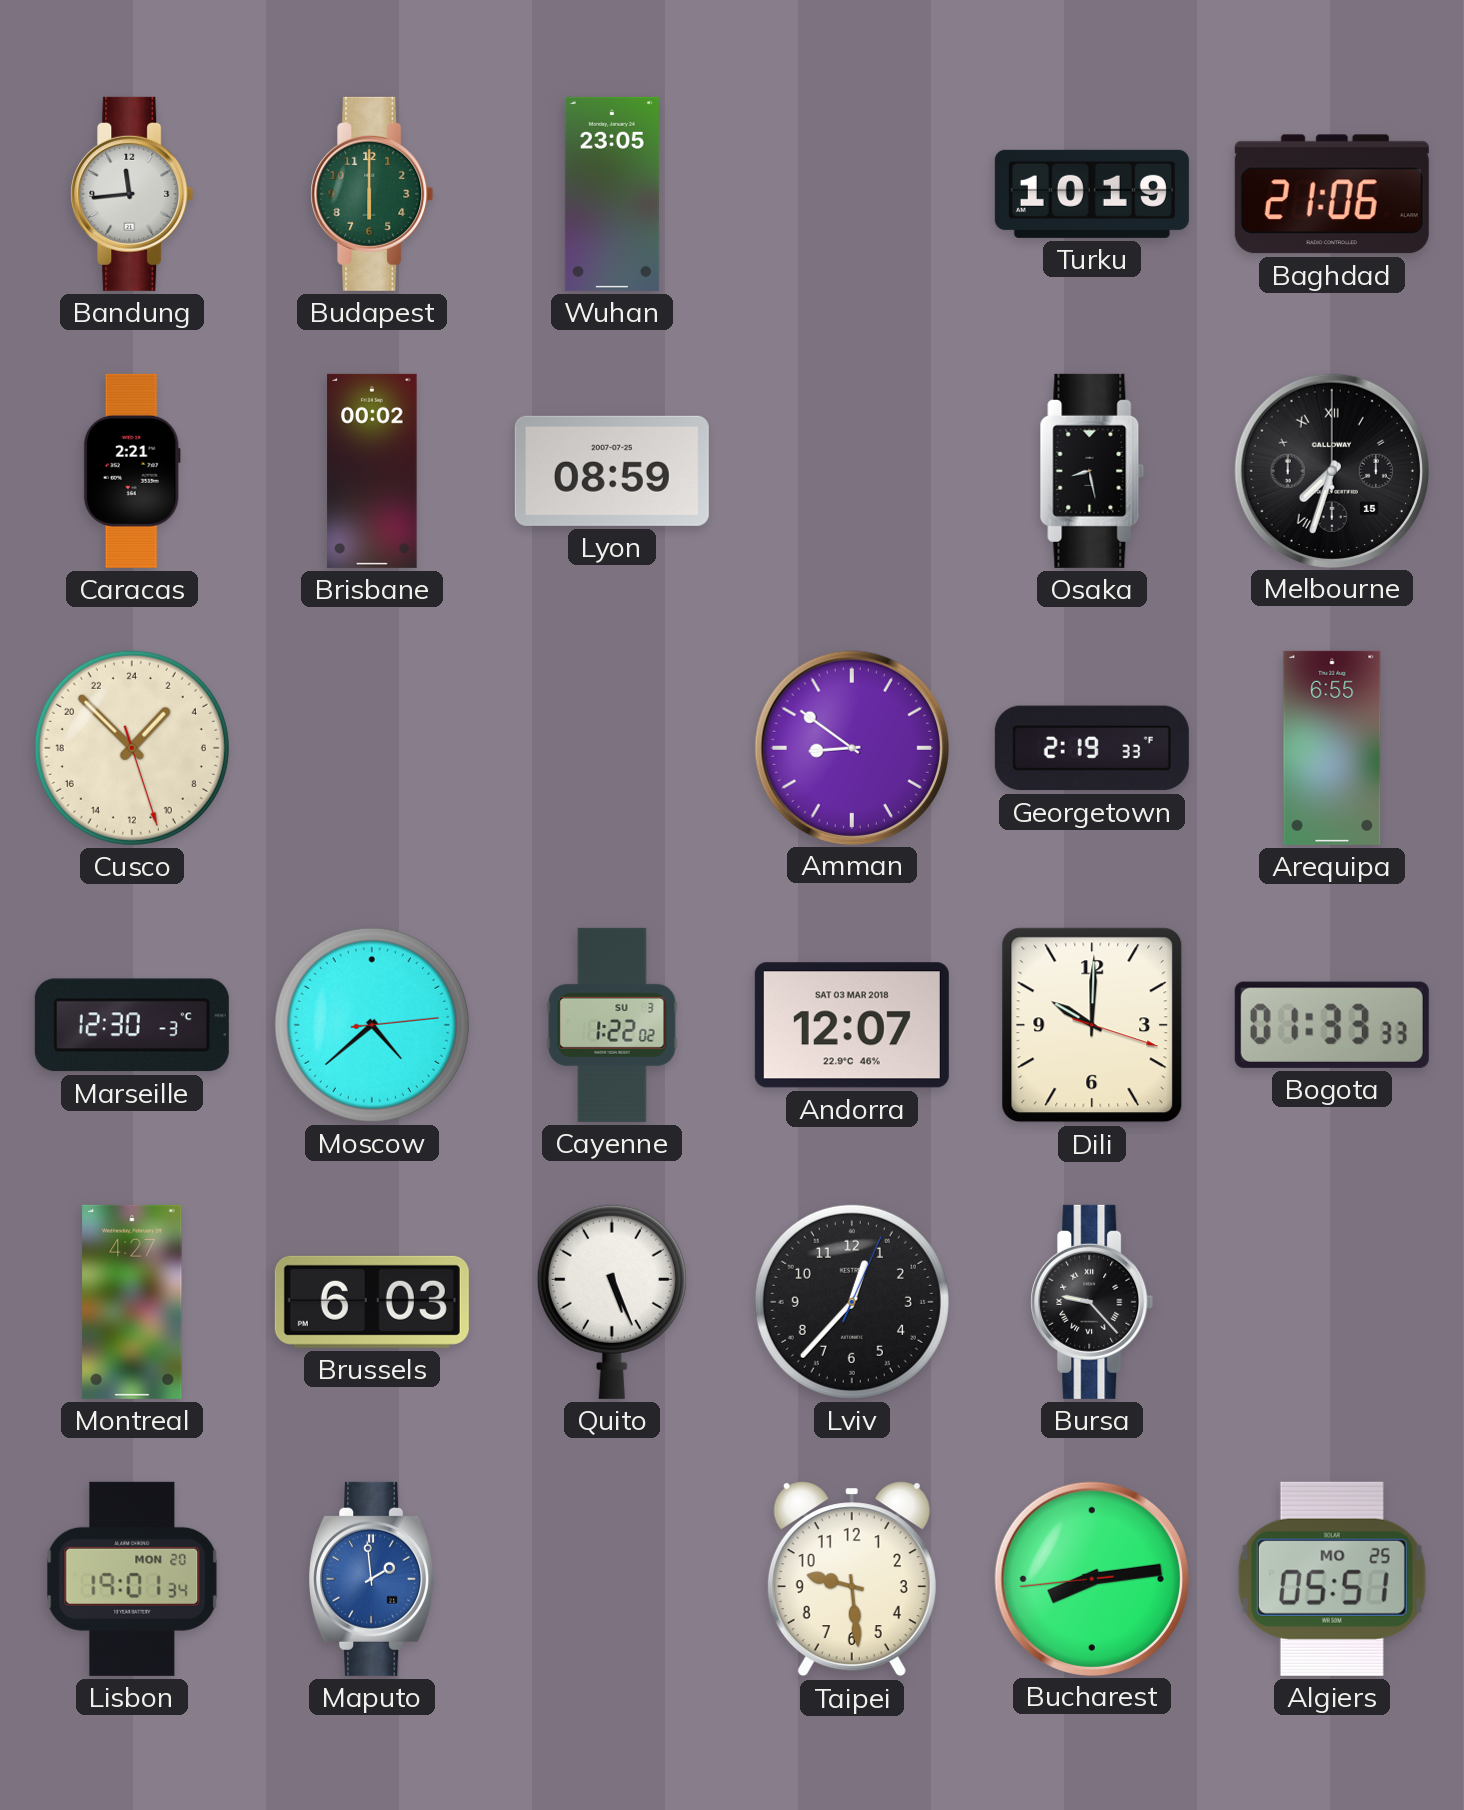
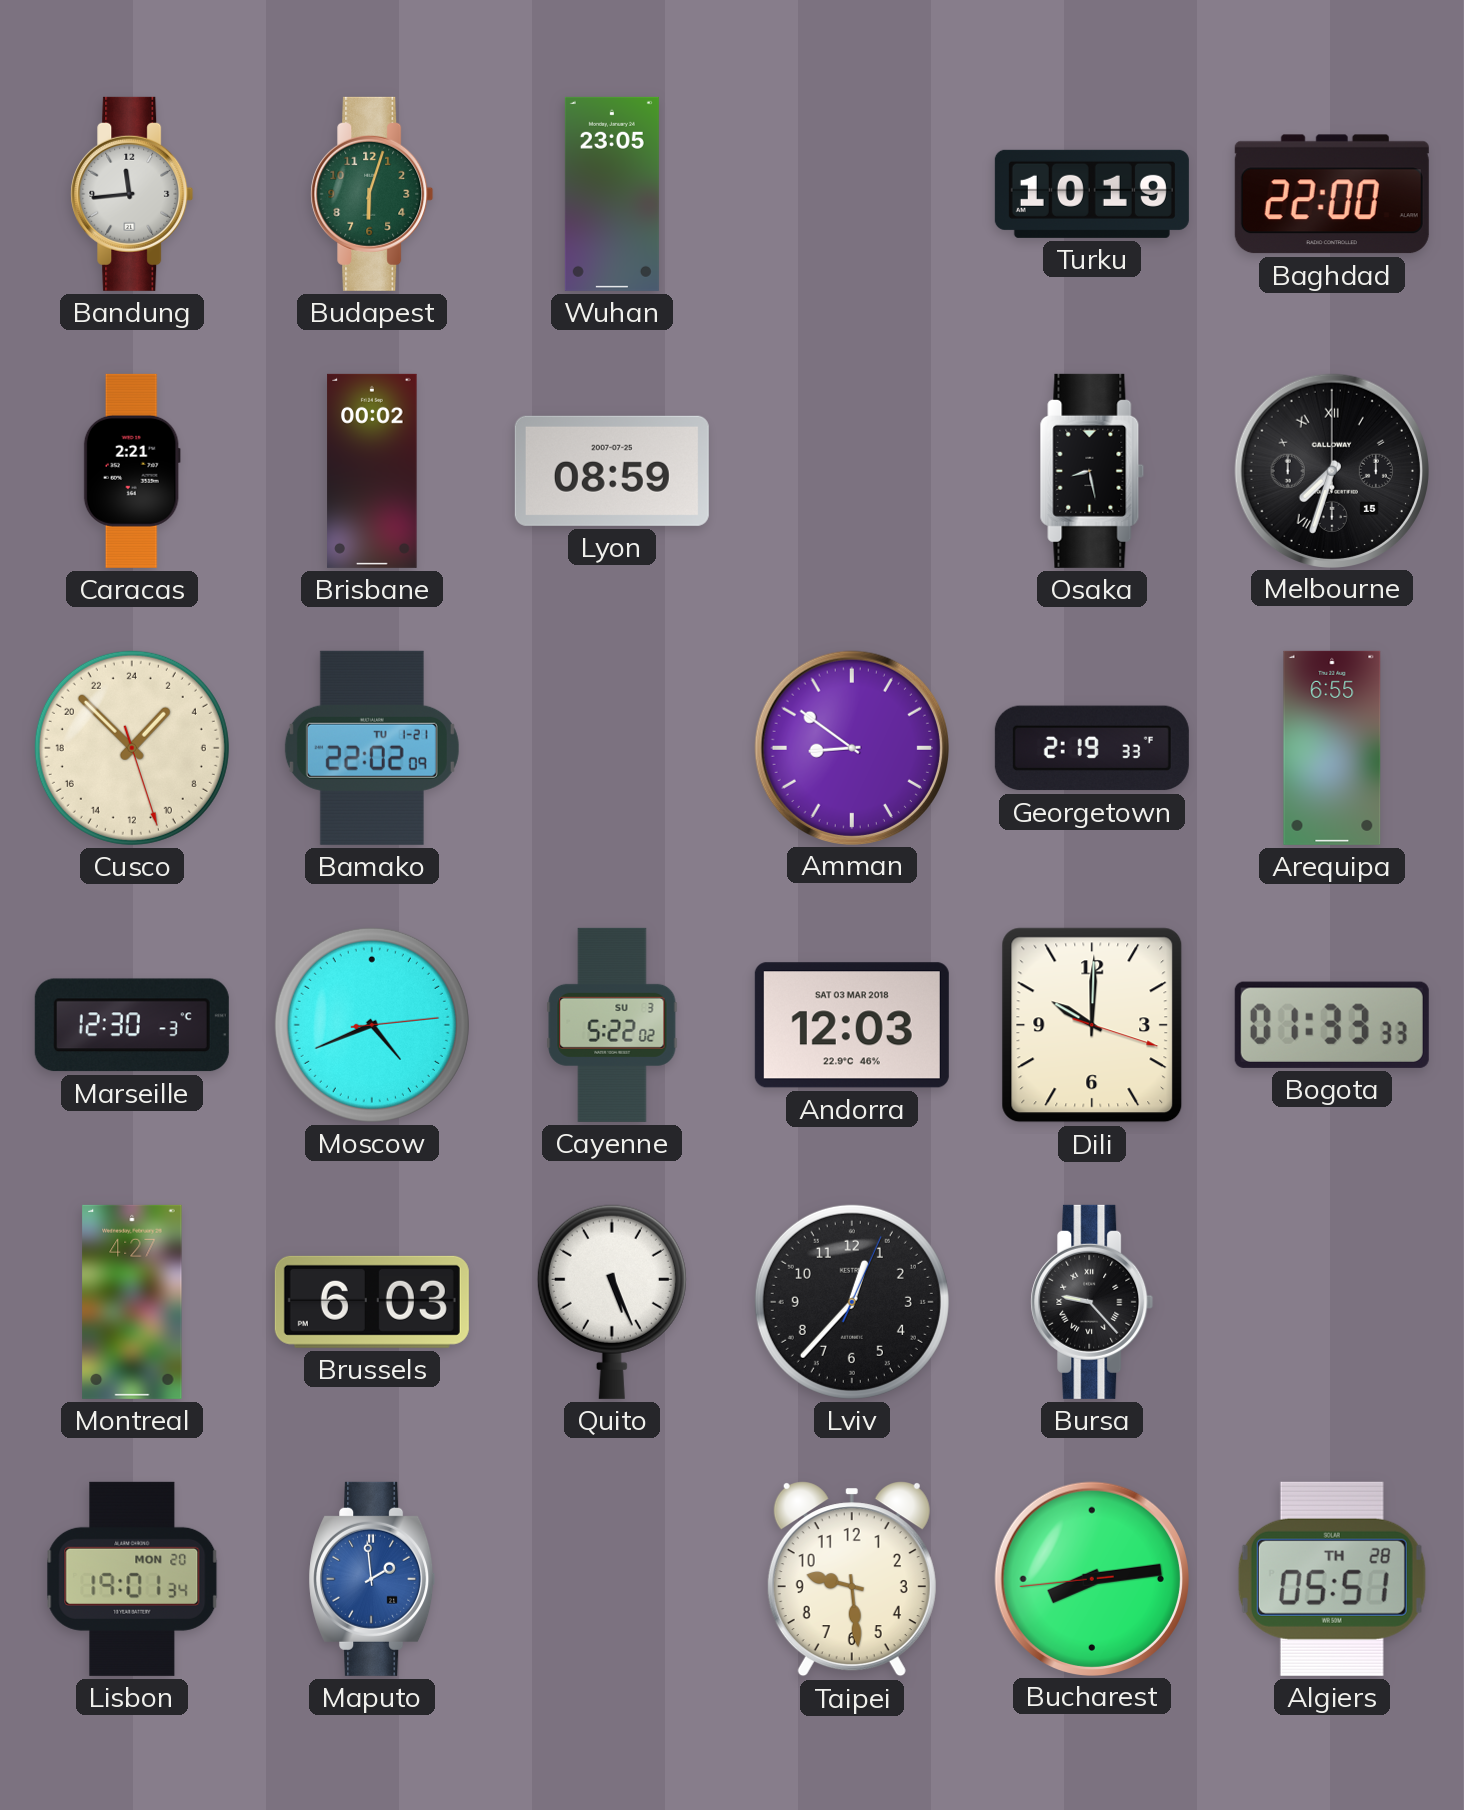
Budapest: 6:00 -> 6:03
Baghdad: 21:06 -> 22:00
Bamako: none -> 22:02
Moscow: 4:38 -> 4:41
Cayenne: 1:22 -> 5:22
Andorra: 12:07 -> 12:03
Algiers date: MO 25 -> TH 28
